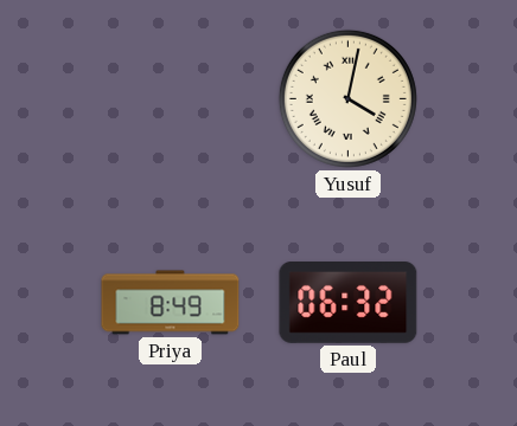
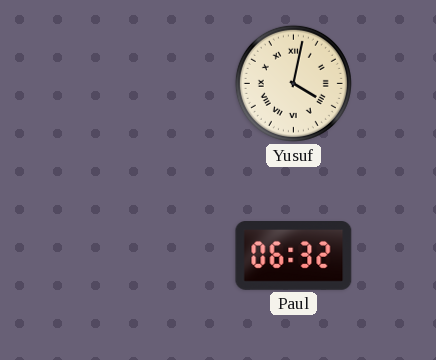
Priya: 8:49 -> none
